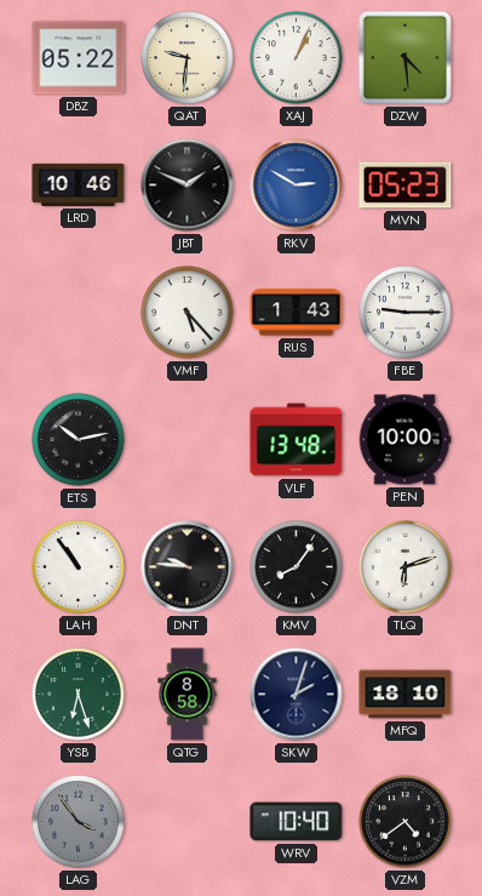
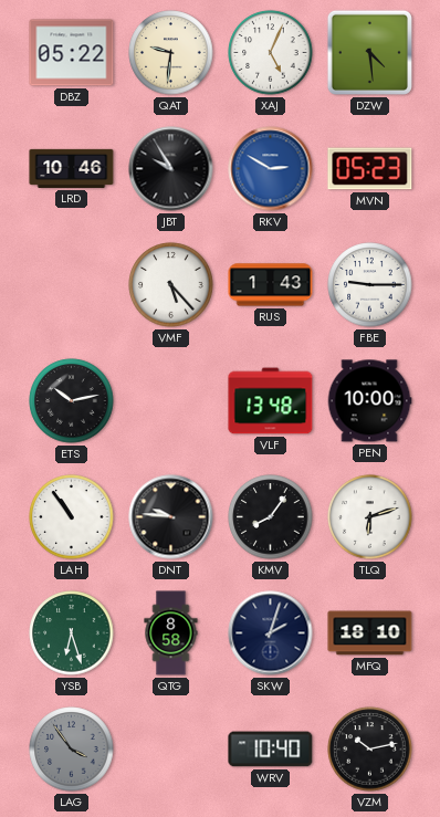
XAJ: 1:04 -> 5:04
JBT: 1:49 -> 9:55
VZM: 4:39 -> 10:13
